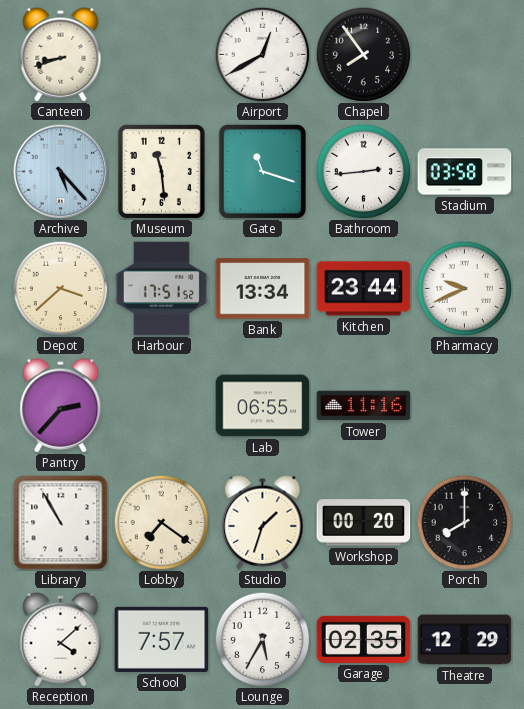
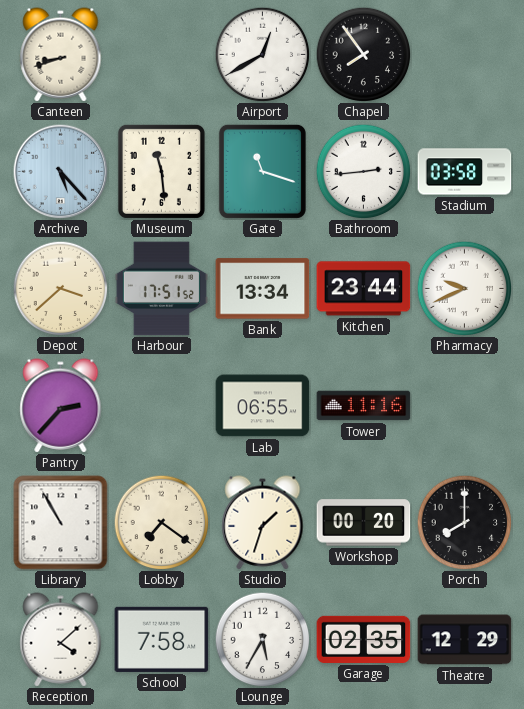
School: 7:57 -> 7:58
